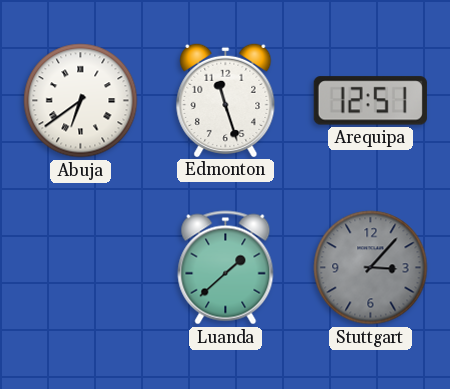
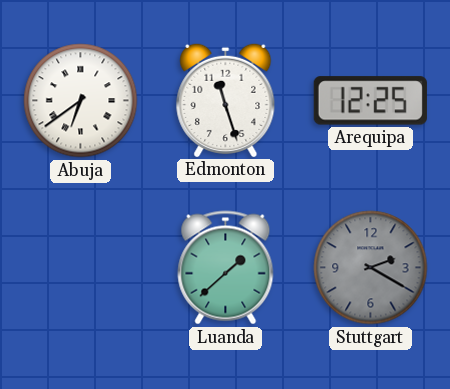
Arequipa: 12:51 -> 12:25
Stuttgart: 3:07 -> 2:20
